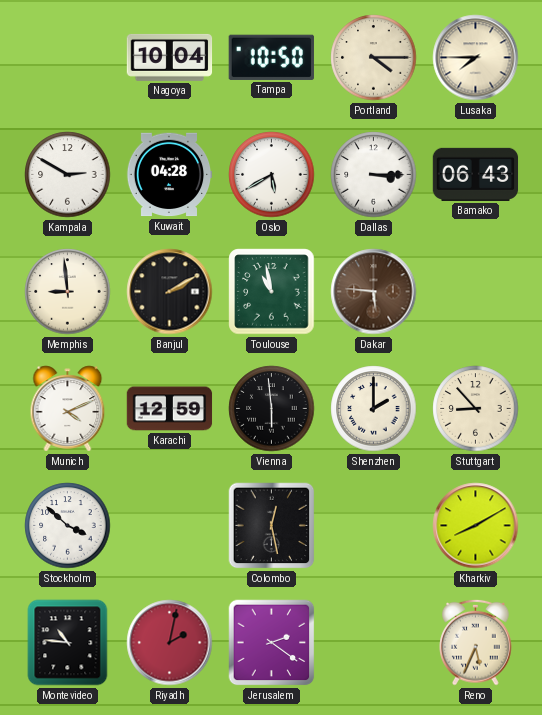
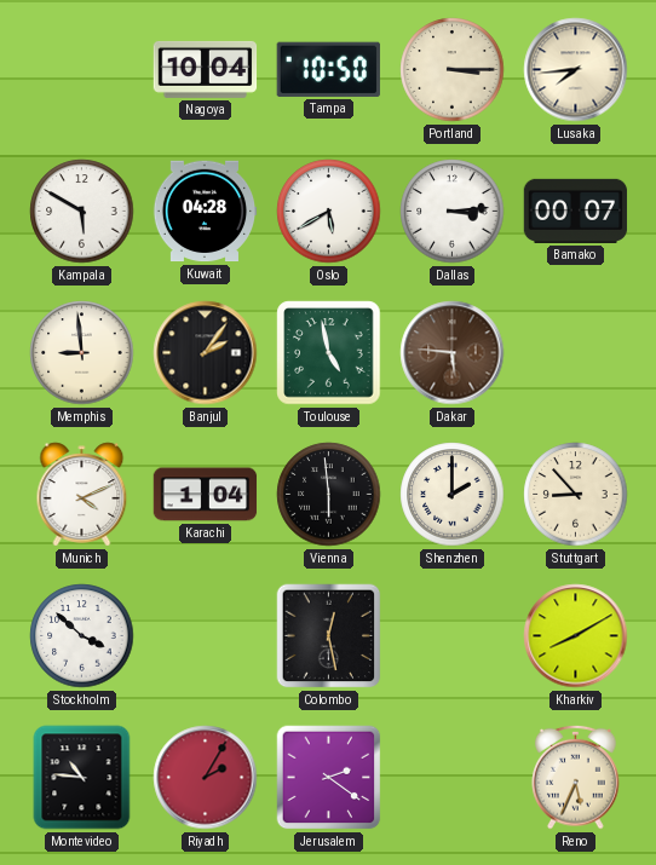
Portland: 4:15 -> 3:15
Lusaka: 7:45 -> 7:44
Kampala: 2:50 -> 5:50
Dallas: 3:15 -> 3:14
Bamako: 06:43 -> 00:07
Banjul: 2:10 -> 2:06
Toulouse: 10:58 -> 4:58
Karachi: 12:59 -> 1:04
Riyadh: 2:02 -> 2:05
